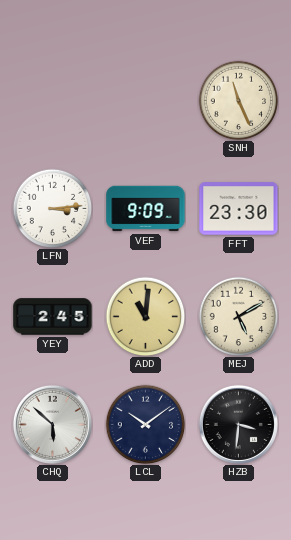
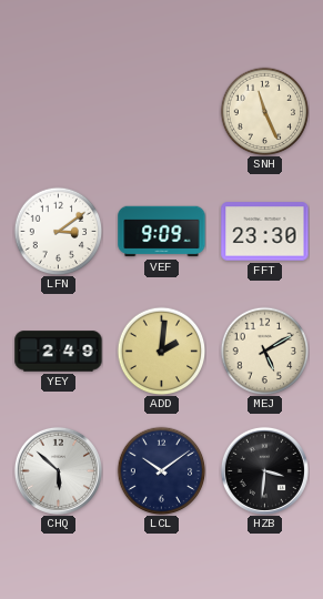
LFN: 3:14 -> 3:09
YEY: 2:45 -> 2:49
ADD: 11:01 -> 2:01
